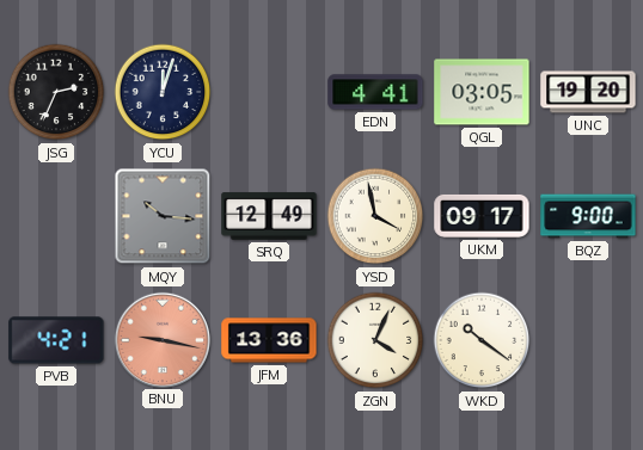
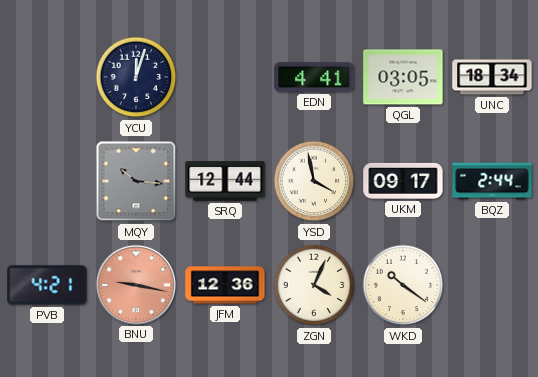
JSG: 2:34 -> none
UNC: 19:20 -> 18:34
SRQ: 12:49 -> 12:44
BQZ: 9:00 -> 2:44
JFM: 13:36 -> 12:36
